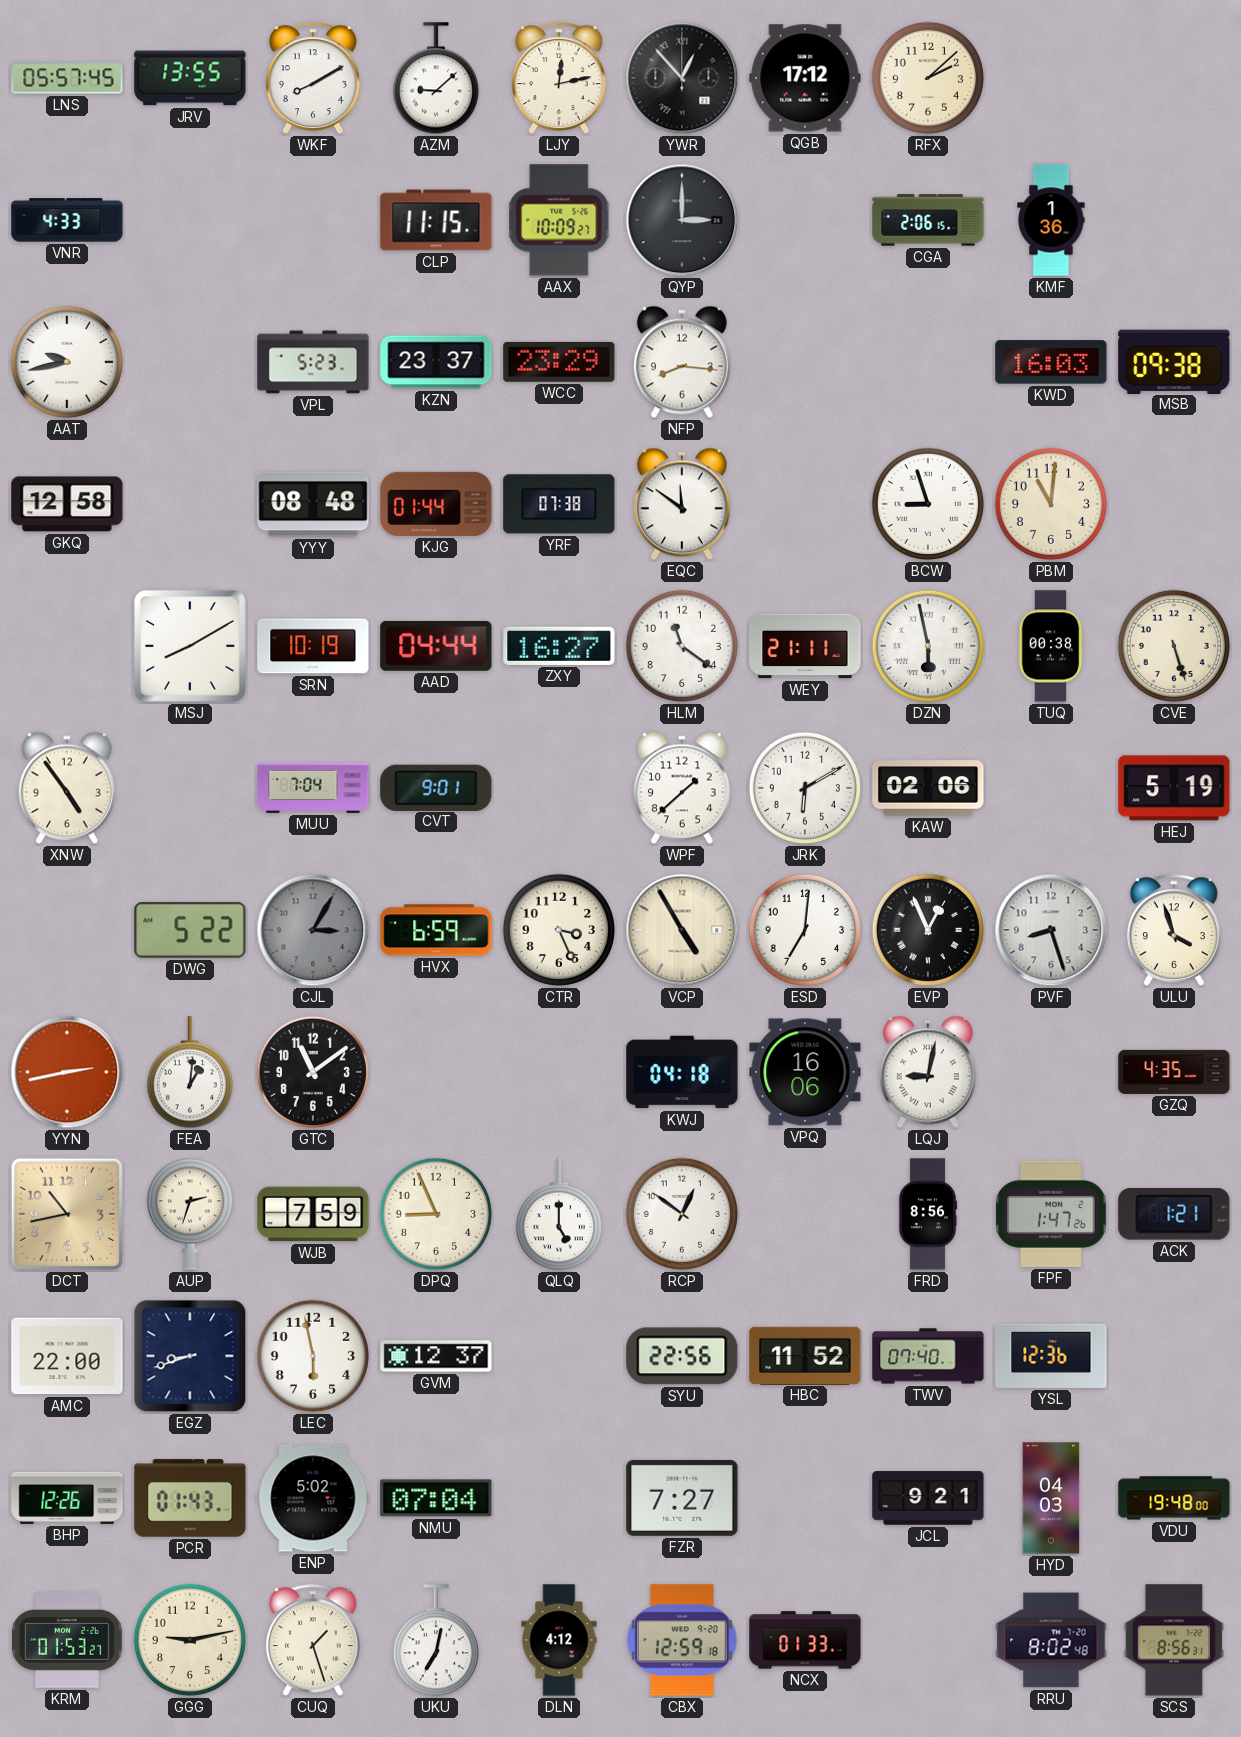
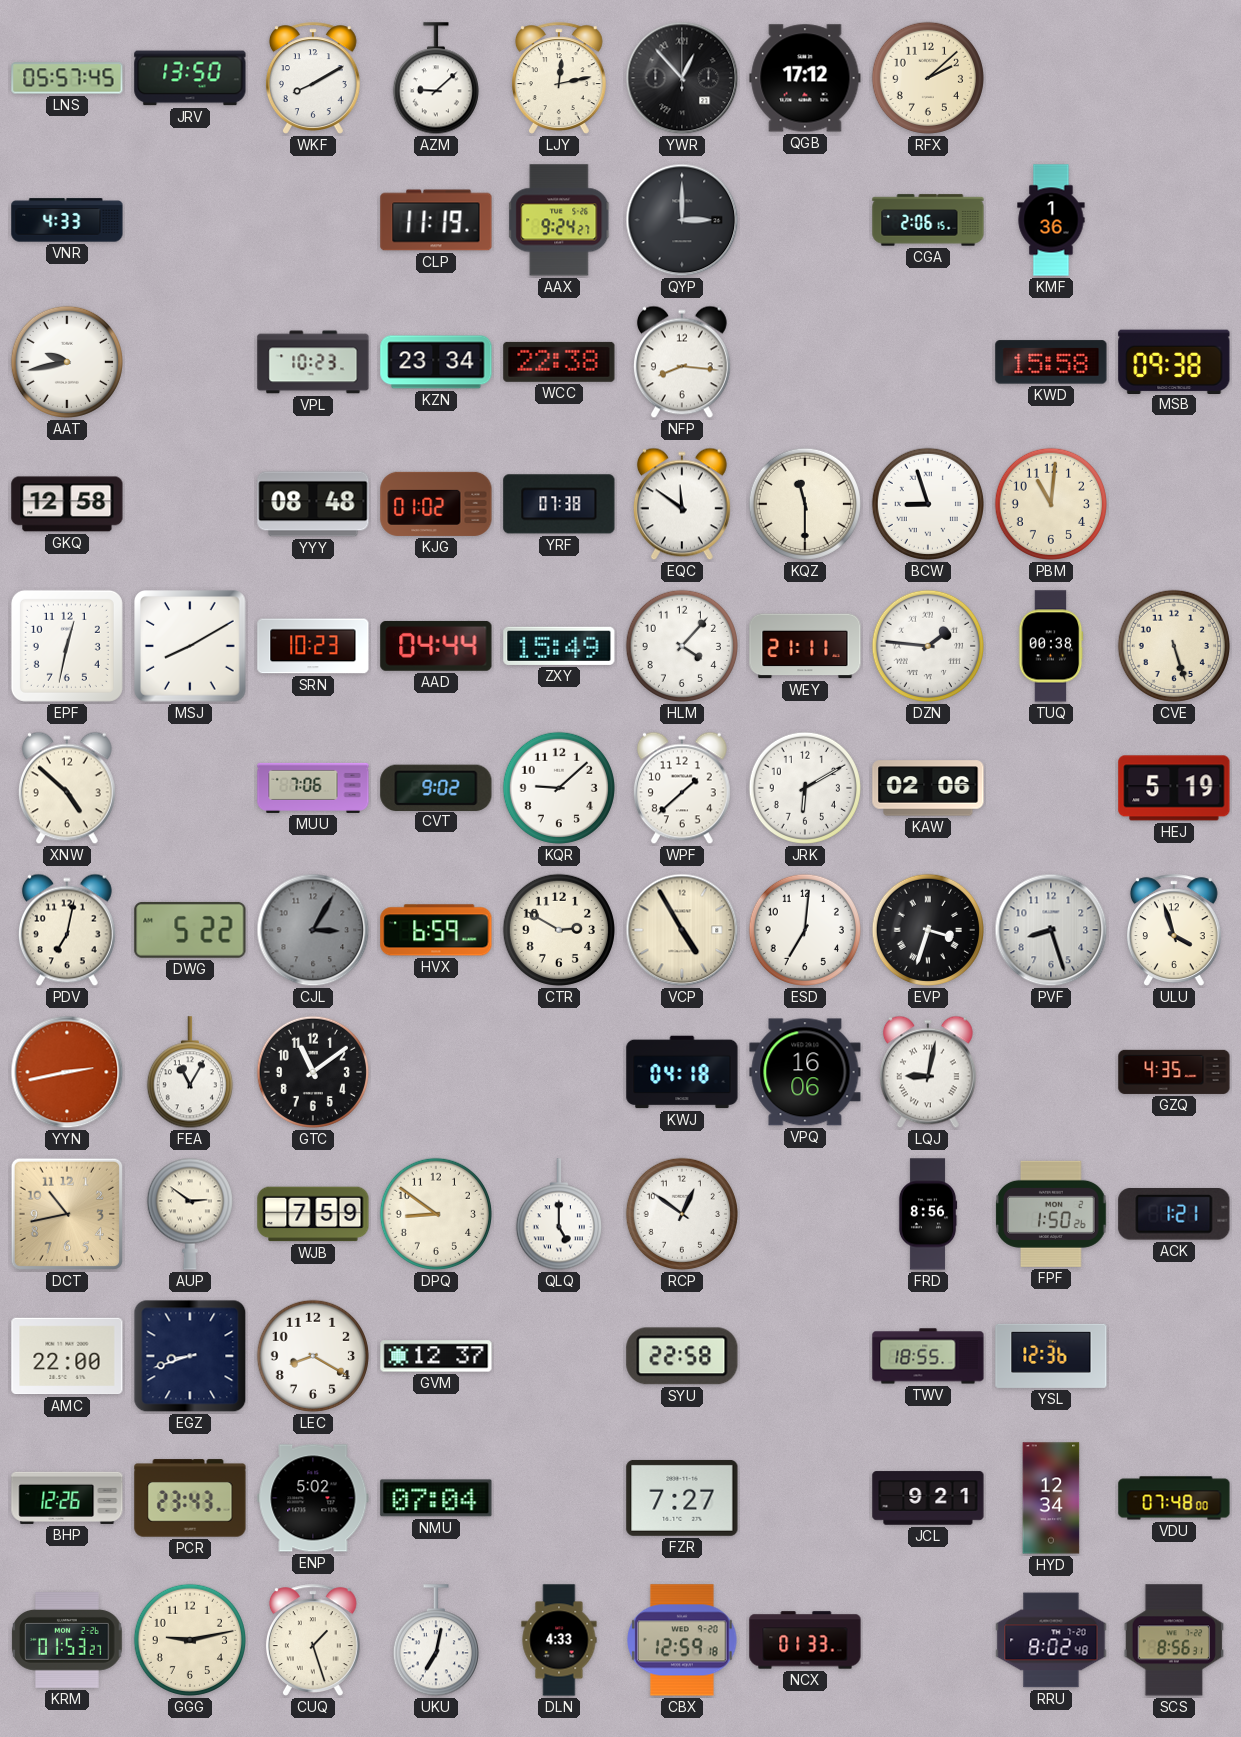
JRV: 13:55 -> 13:50
CLP: 11:15 -> 11:19
AAX: 10:09 -> 9:24
VPL: 5:23 -> 10:23
KZN: 23:37 -> 23:34
WCC: 23:29 -> 22:38
KWD: 16:03 -> 15:58
KJG: 01:44 -> 01:02
KQZ: none -> 11:30
EPF: none -> 12:32
SRN: 10:19 -> 10:23
ZXY: 16:27 -> 15:49
HLM: 11:21 -> 4:07
DZN: 5:58 -> 1:46
XNW: 4:54 -> 4:52
MUU: 7:04 -> 7:06
CVT: 9:01 -> 9:02
KQR: none -> 9:08
PDV: none -> 7:02
CTR: 3:26 -> 2:50
EVP: 12:56 -> 3:33
FEA: 1:01 -> 11:05
AUP: 2:33 -> 2:51
DPQ: 8:56 -> 8:51
FPF: 1:47 -> 1:50
LEC: 5:58 -> 8:20
SYU: 22:56 -> 22:58
HBC: 11:52 -> none
TWV: 07:40 -> 18:55
PCR: 01:43 -> 23:43
HYD: 04:03 -> 12:34
VDU: 19:48 -> 07:48
DLN: 4:12 -> 4:33
